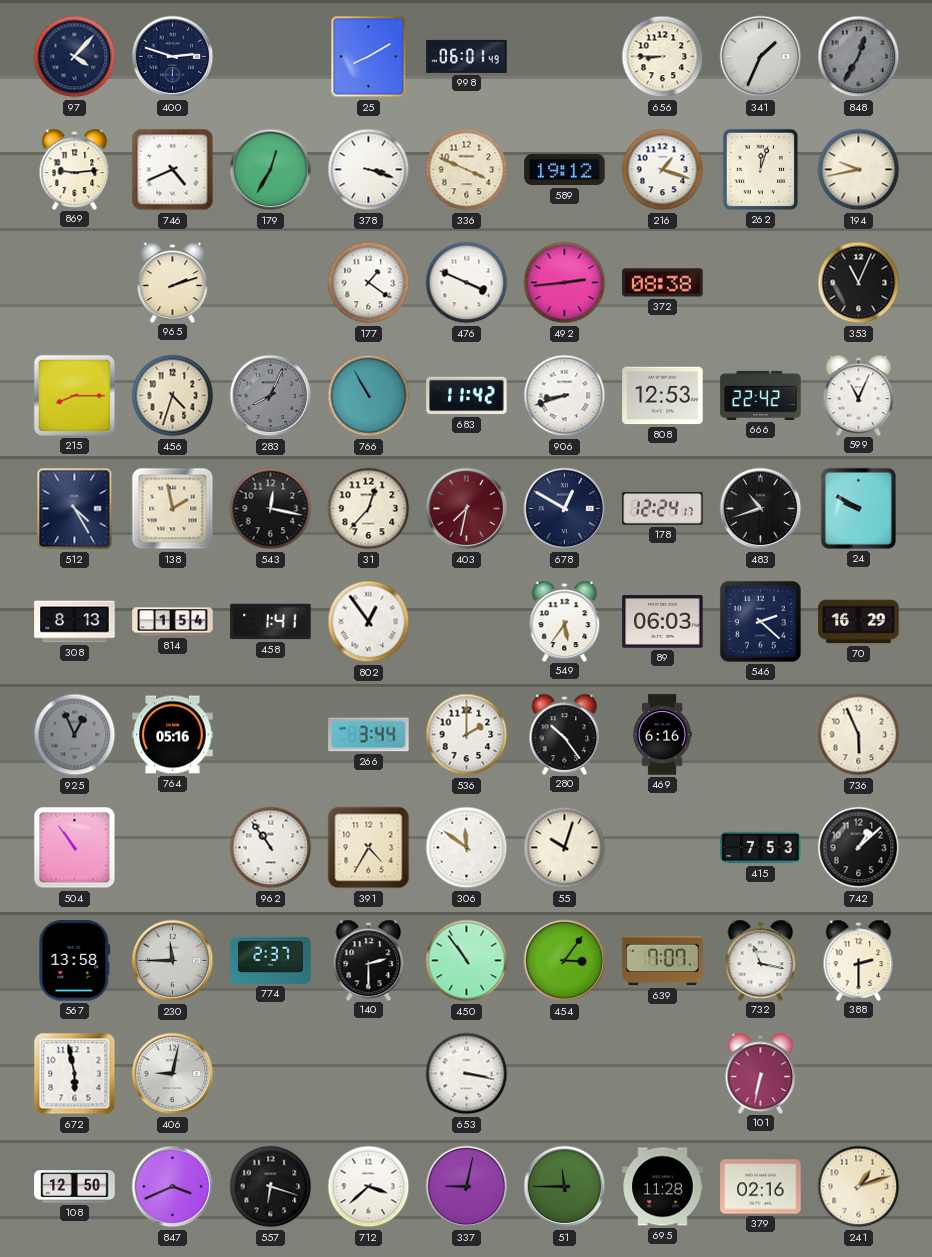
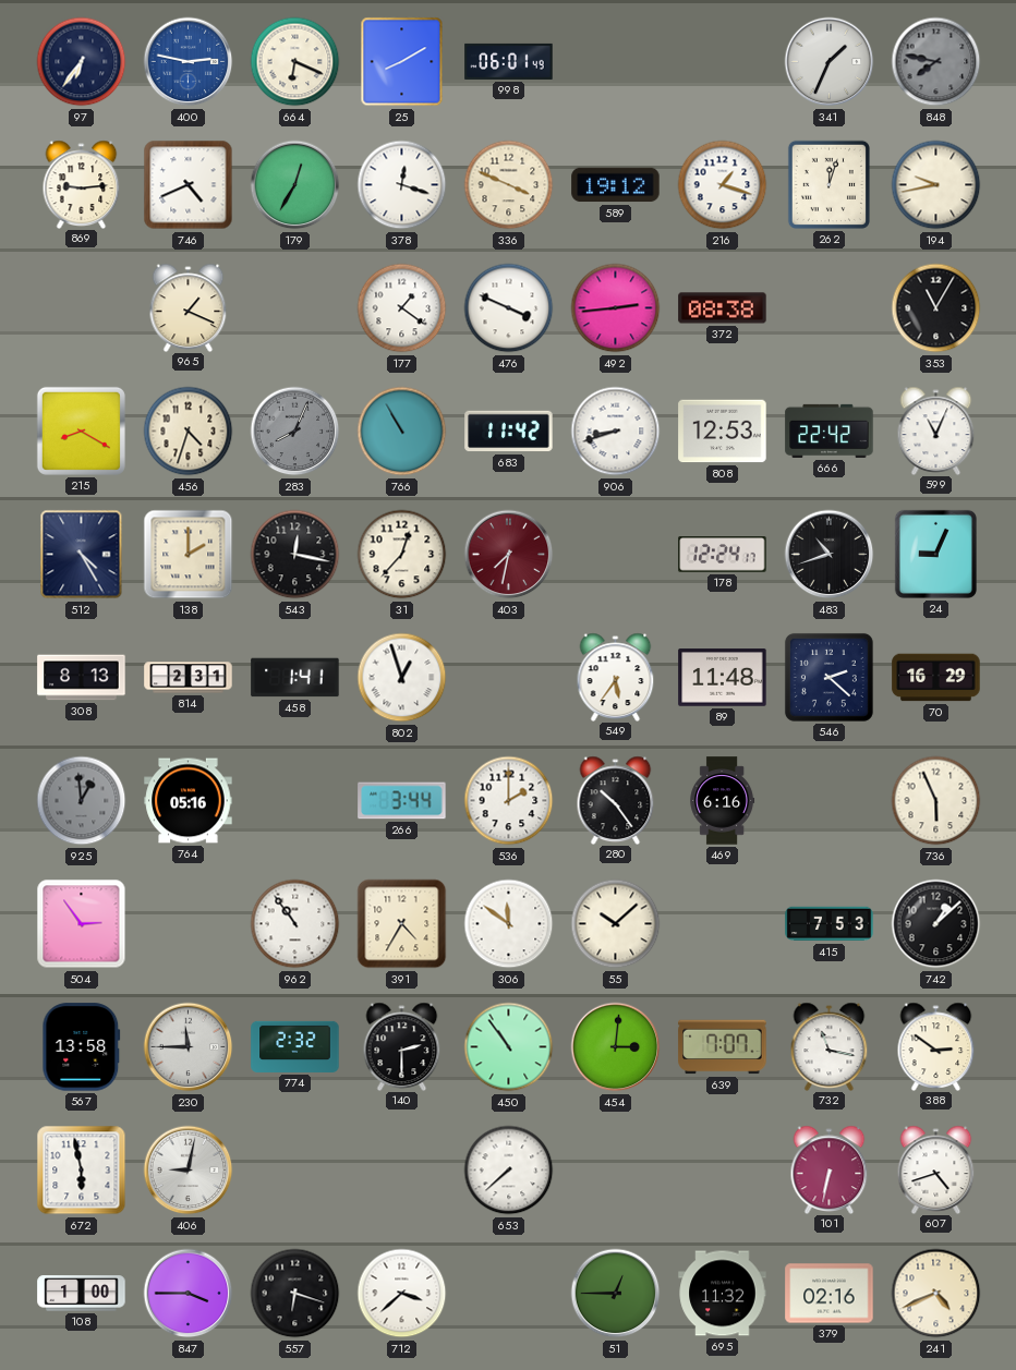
97: 4:07 -> 6:36
400: 2:48 -> 2:47
400 dial: navy -> blue
664: none -> 6:19
656: 8:45 -> none
848: 12:35 -> 7:47
378: 3:18 -> 12:18
965: 2:12 -> 1:19
353: 11:04 -> 11:05
215: 8:15 -> 8:20
138: 1:58 -> 2:00
678: 12:50 -> none
24: 9:50 -> 9:04
814: 1:54 -> 2:31
802: 12:54 -> 12:57
89: 06:03 -> 11:48
925: 12:56 -> 12:59
504: 10:54 -> 2:54
55: 10:03 -> 10:08
774: 2:37 -> 2:32
454: 3:06 -> 3:01
388: 2:30 -> 2:51
653: 3:17 -> 7:38
607: none -> 4:42
108: 12:50 -> 1:00
847: 3:41 -> 3:45
337: 9:02 -> none
51: 11:45 -> 12:45
695: 11:28 -> 11:32
241: 1:12 -> 4:41
